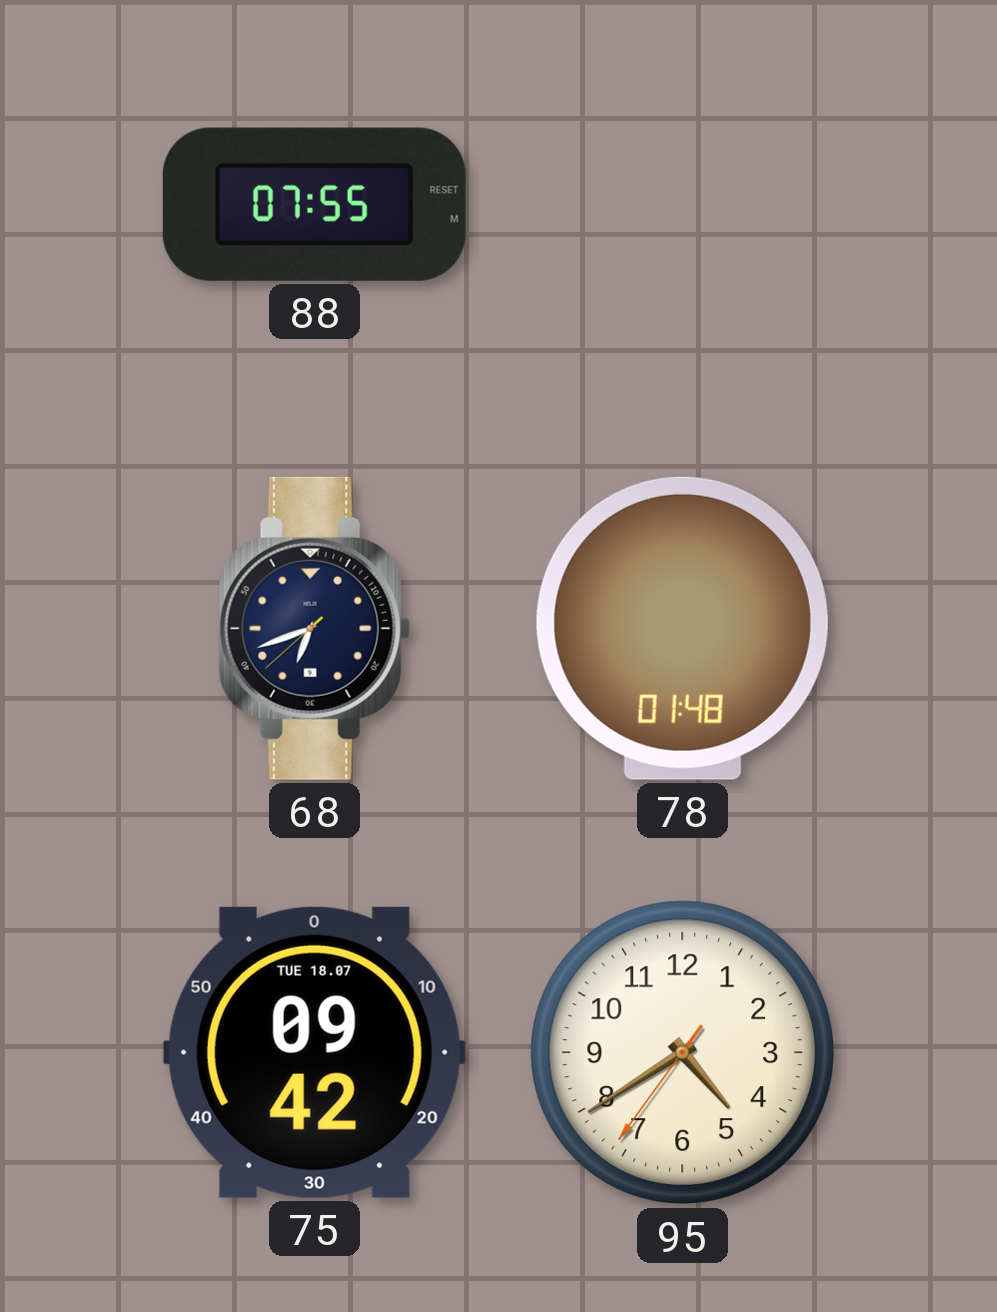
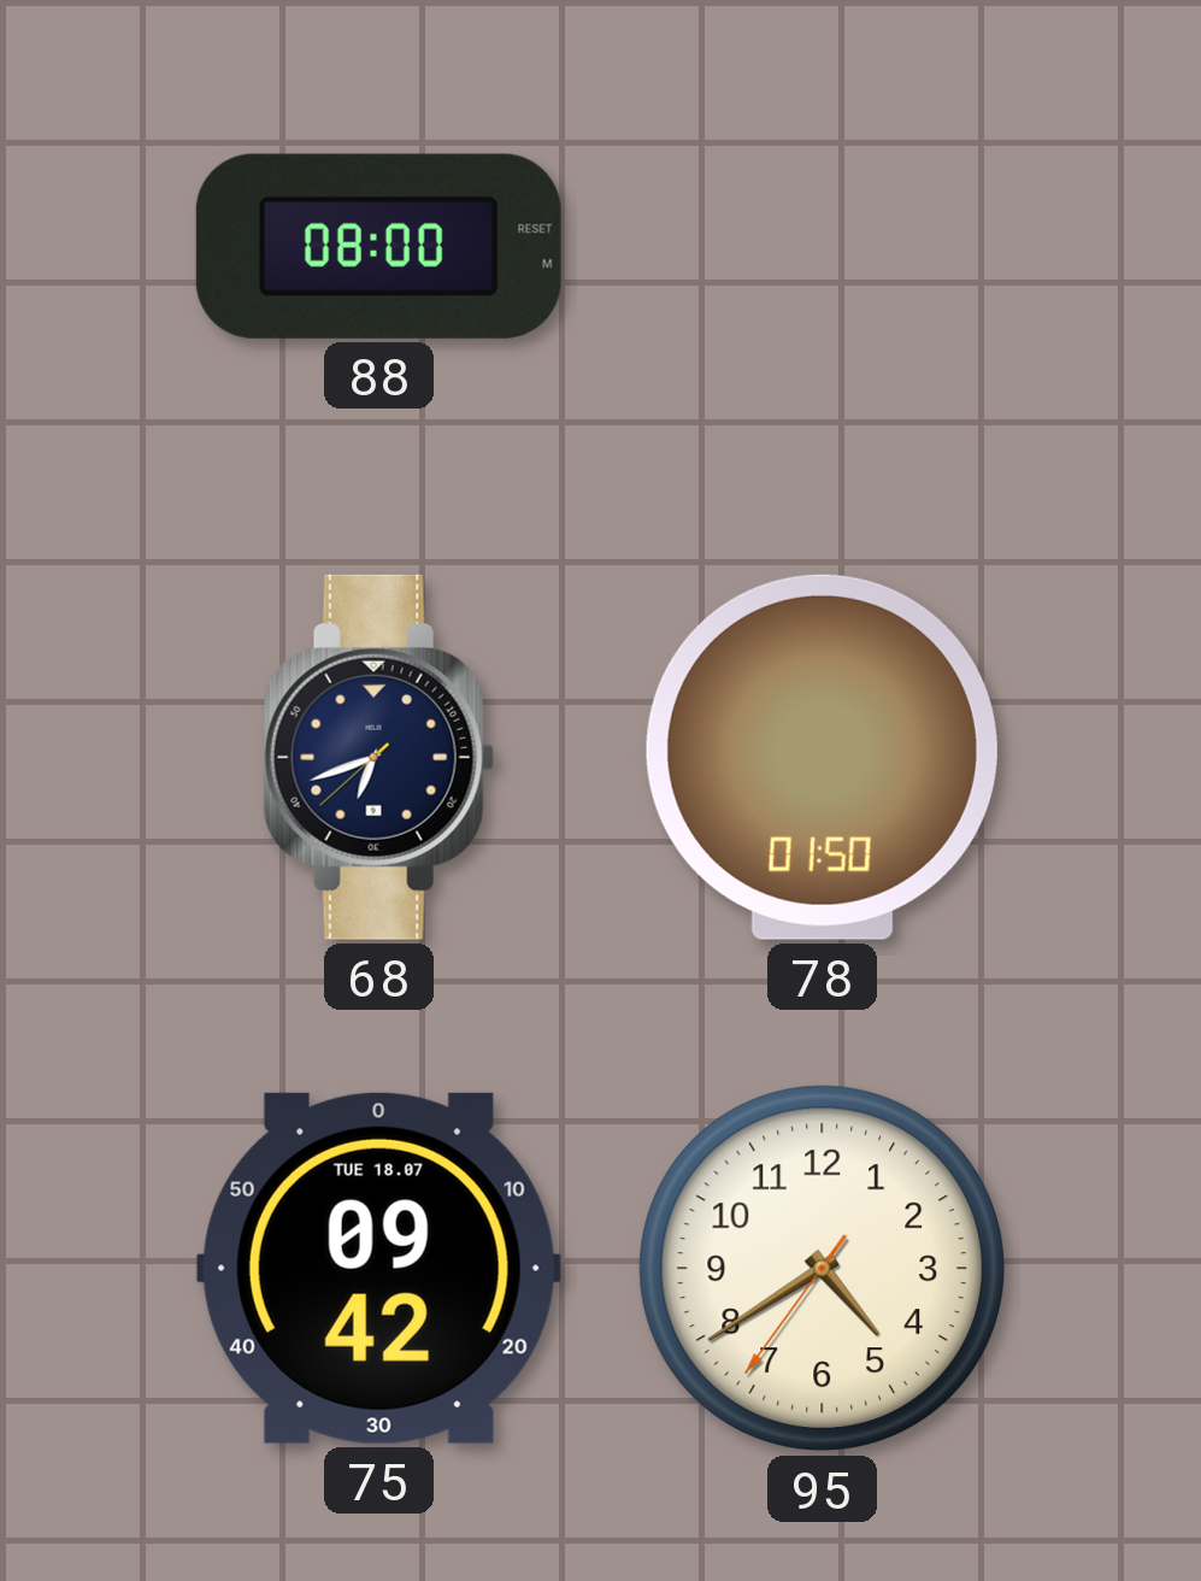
88: 07:55 -> 08:00
78: 01:48 -> 01:50
